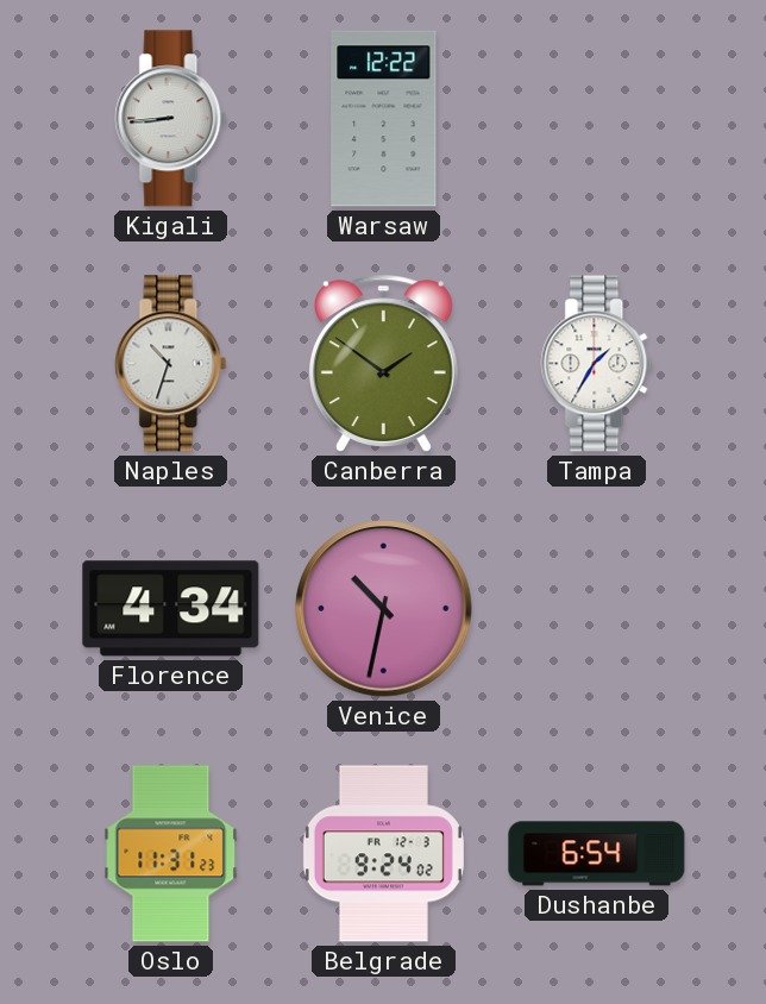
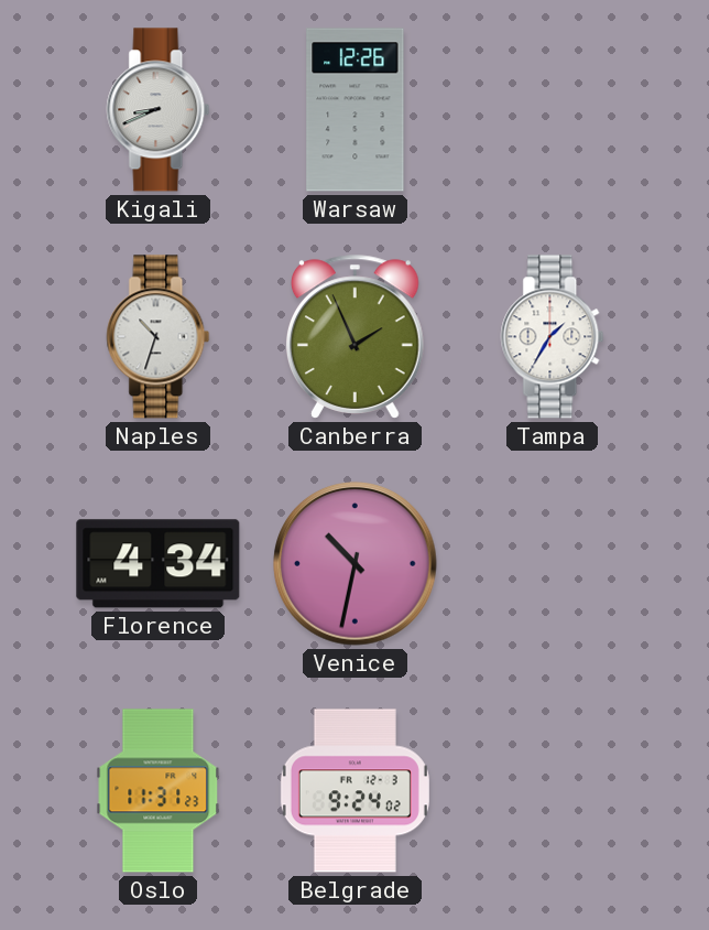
Kigali: 8:44 -> 8:41
Warsaw: 12:22 -> 12:26
Canberra: 1:51 -> 1:56
Dushanbe: 6:54 -> none
